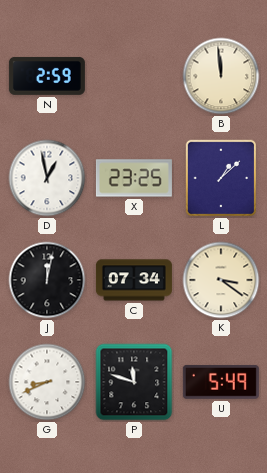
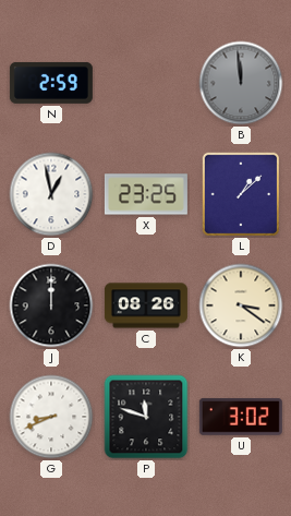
B dial: cream -> grey
J: 12:02 -> 12:00
C: 07:34 -> 08:26
U: 5:49 -> 3:02
